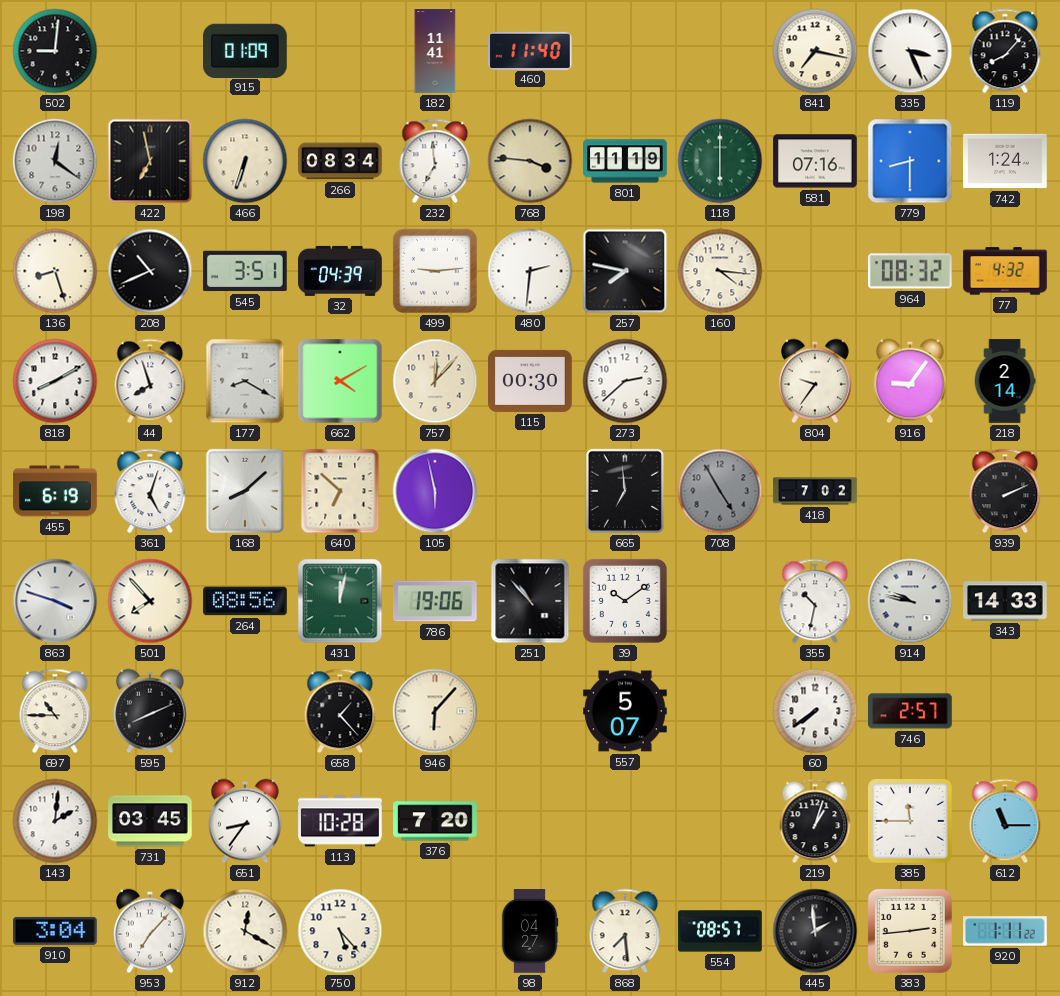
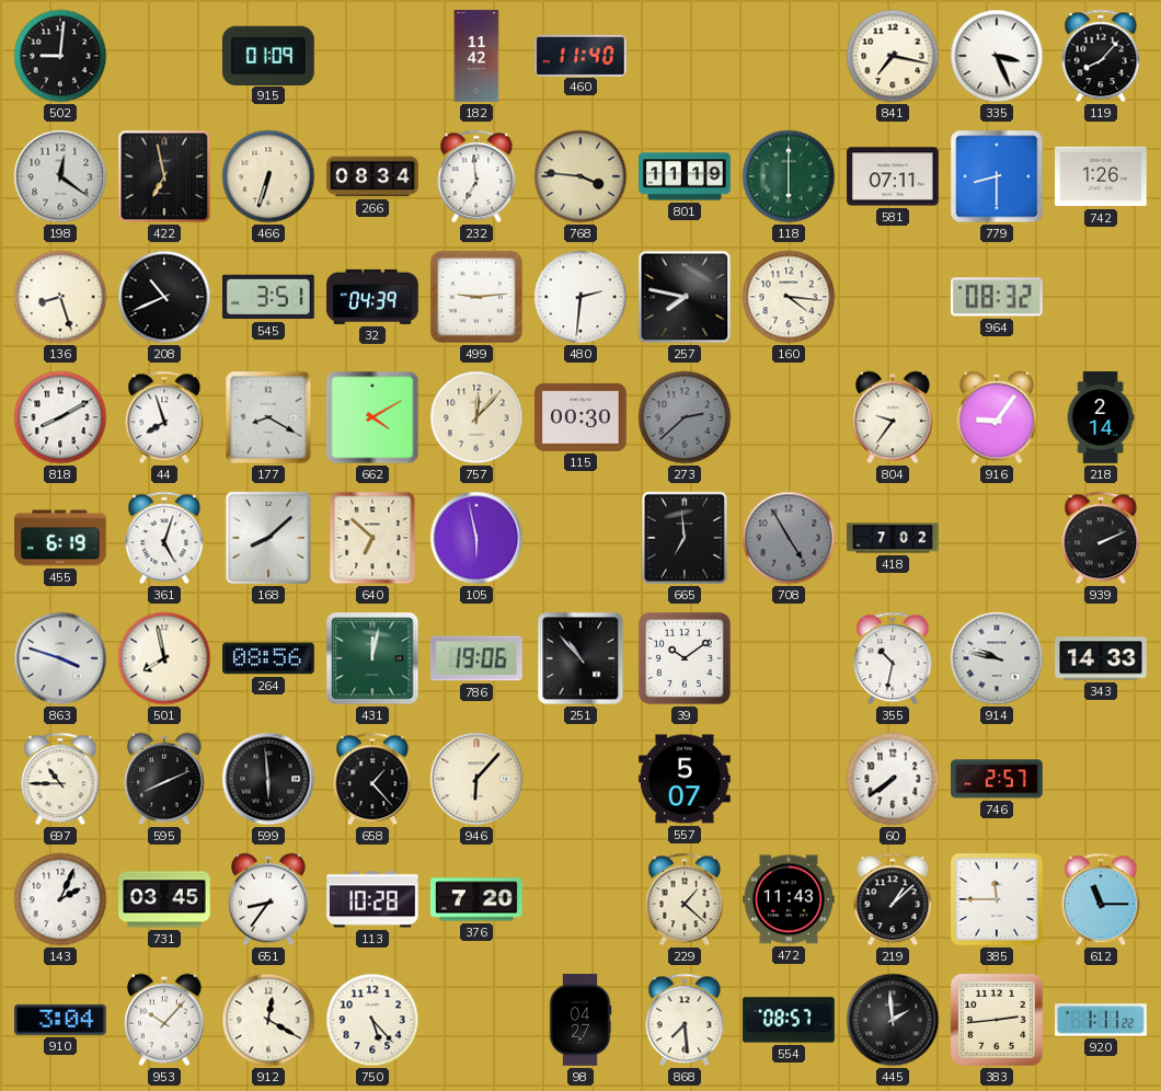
182: 11:41 -> 11:42
581: 07:16 -> 07:11
742: 1:24 -> 1:26
77: 4:32 -> none
273 dial: white -> grey
501: 7:53 -> 7:58
599: none -> 5:59
143: 2:01 -> 2:04
229: none -> 1:22
472: none -> 11:43
219: 1:03 -> 1:08
953: 7:07 -> 10:07
